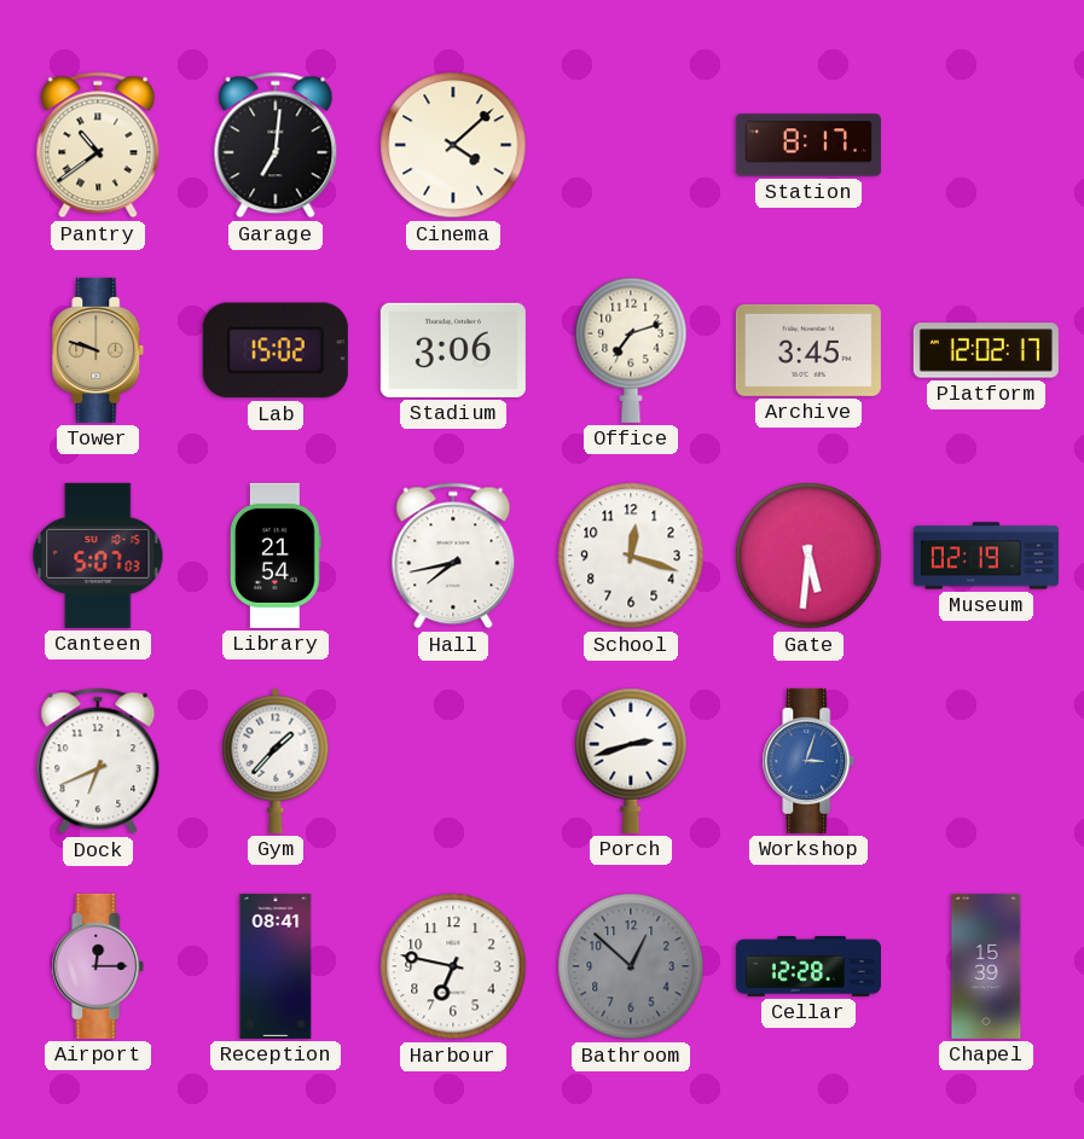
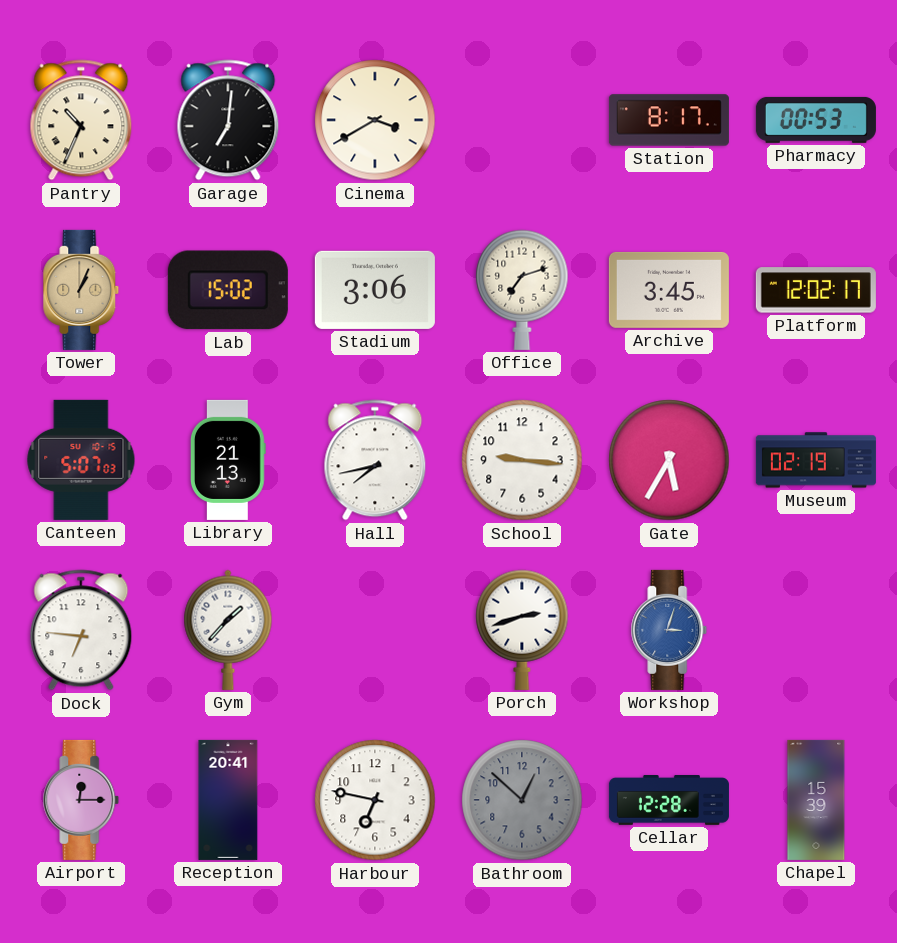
Pantry: 10:39 -> 10:34
Cinema: 4:08 -> 3:40
Pharmacy: none -> 00:53
Tower: 9:48 -> 1:04
Library: 21:54 -> 21:13
School: 12:18 -> 9:16
Gate: 5:31 -> 5:35
Dock: 6:41 -> 6:46
Reception: 08:41 -> 20:41
